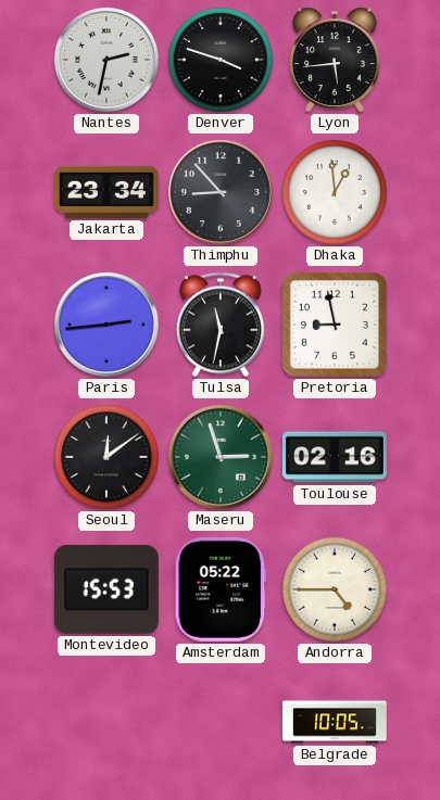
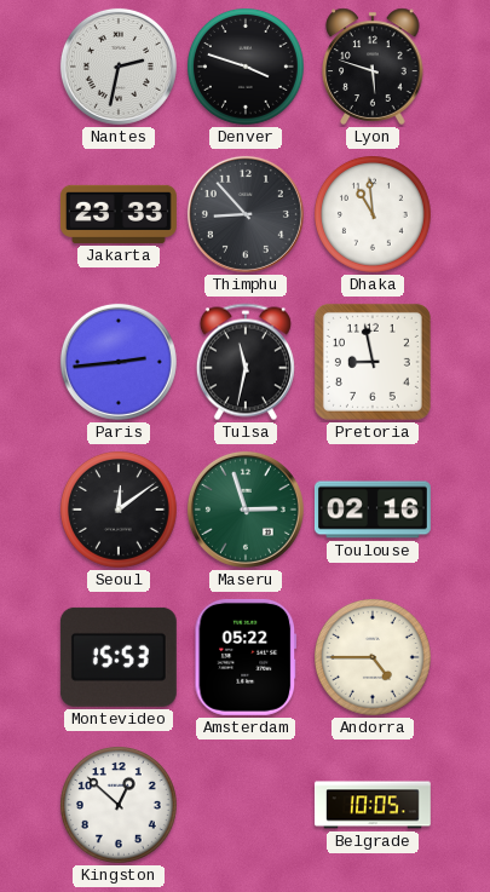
Lyon: 5:44 -> 5:48
Jakarta: 23:34 -> 23:33
Dhaka: 12:59 -> 10:59
Kingston: none -> 12:52
